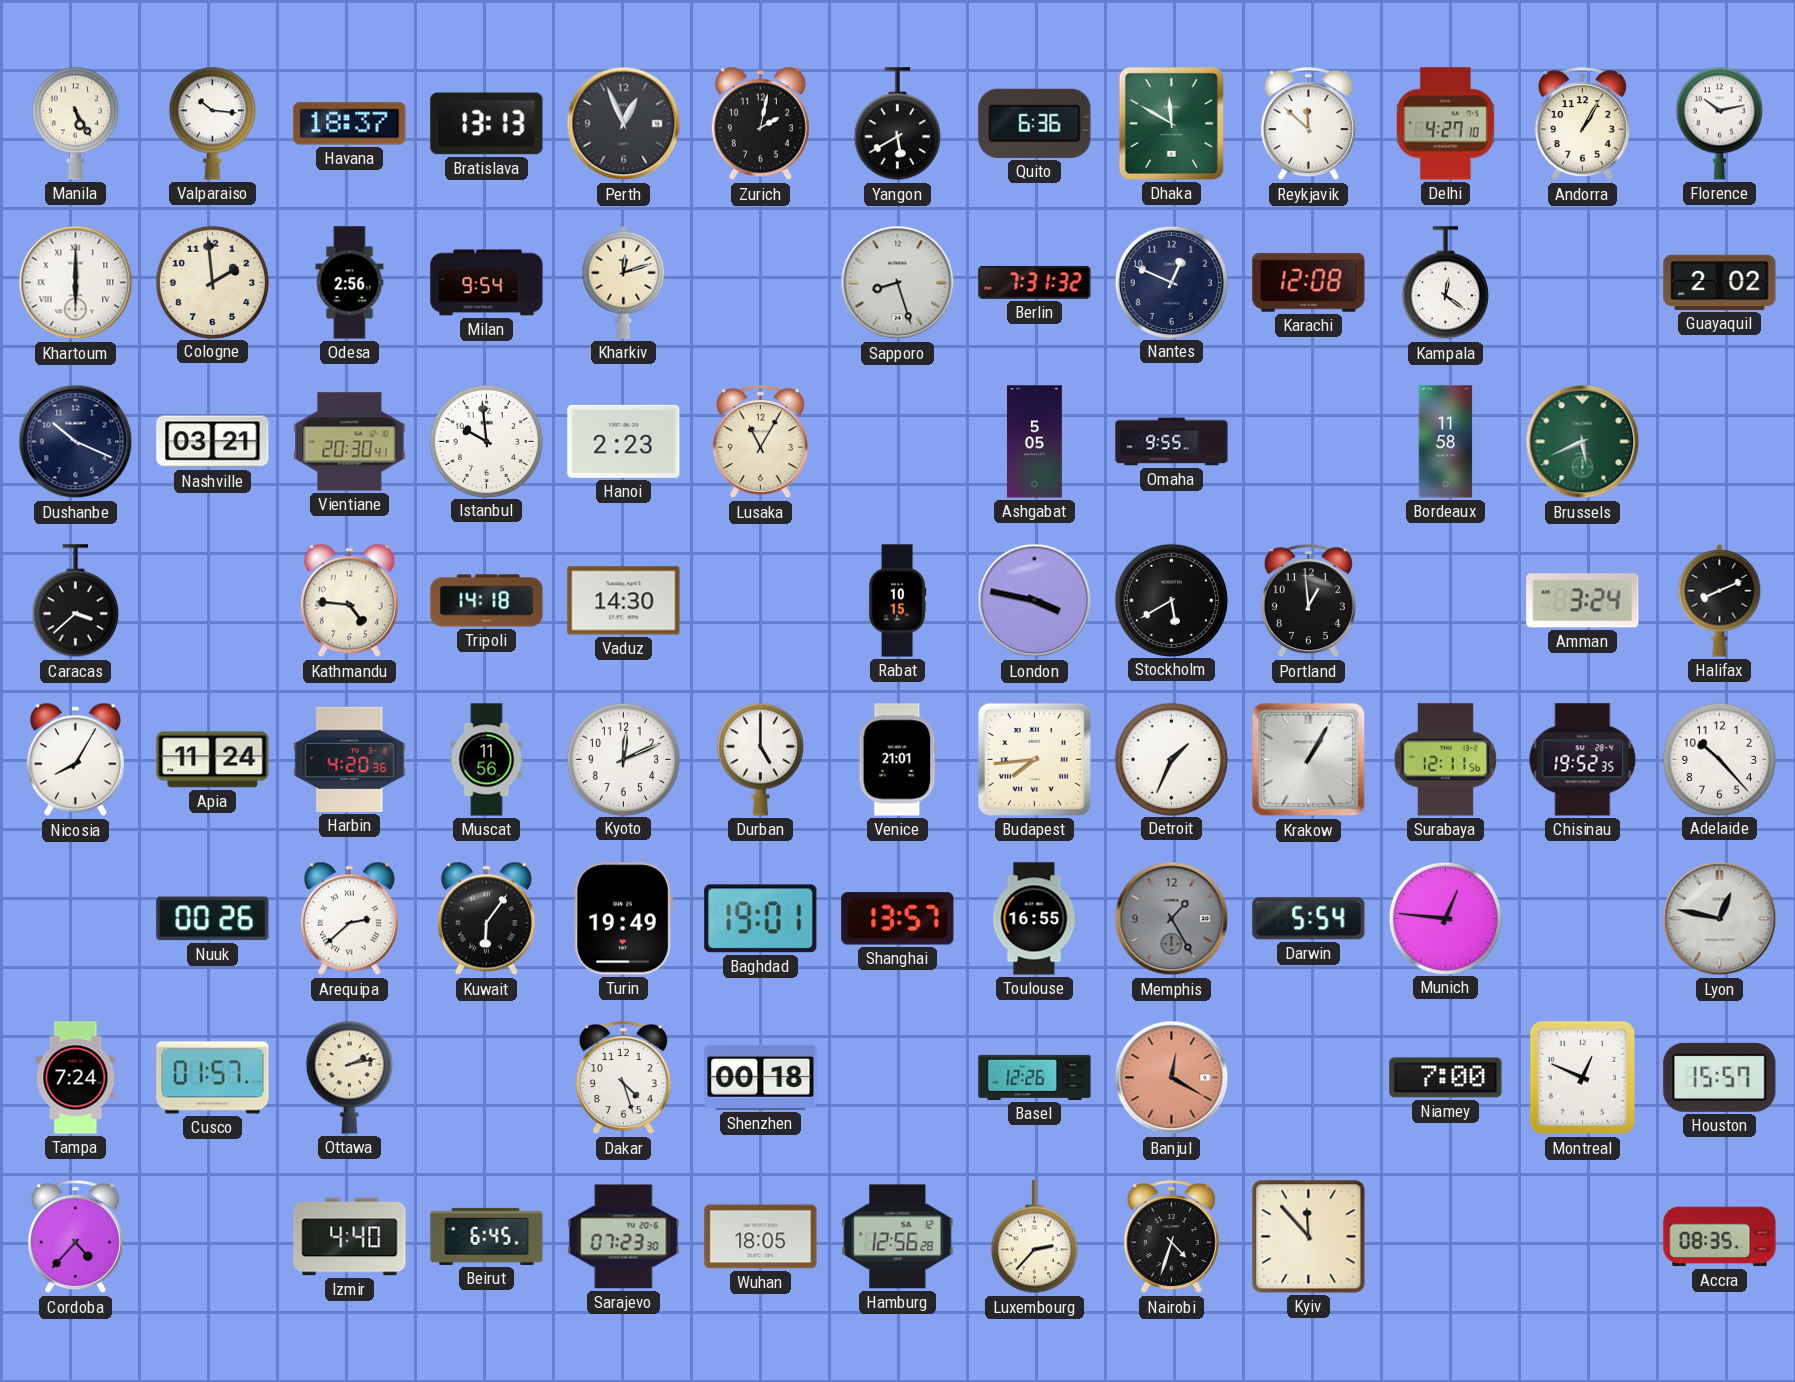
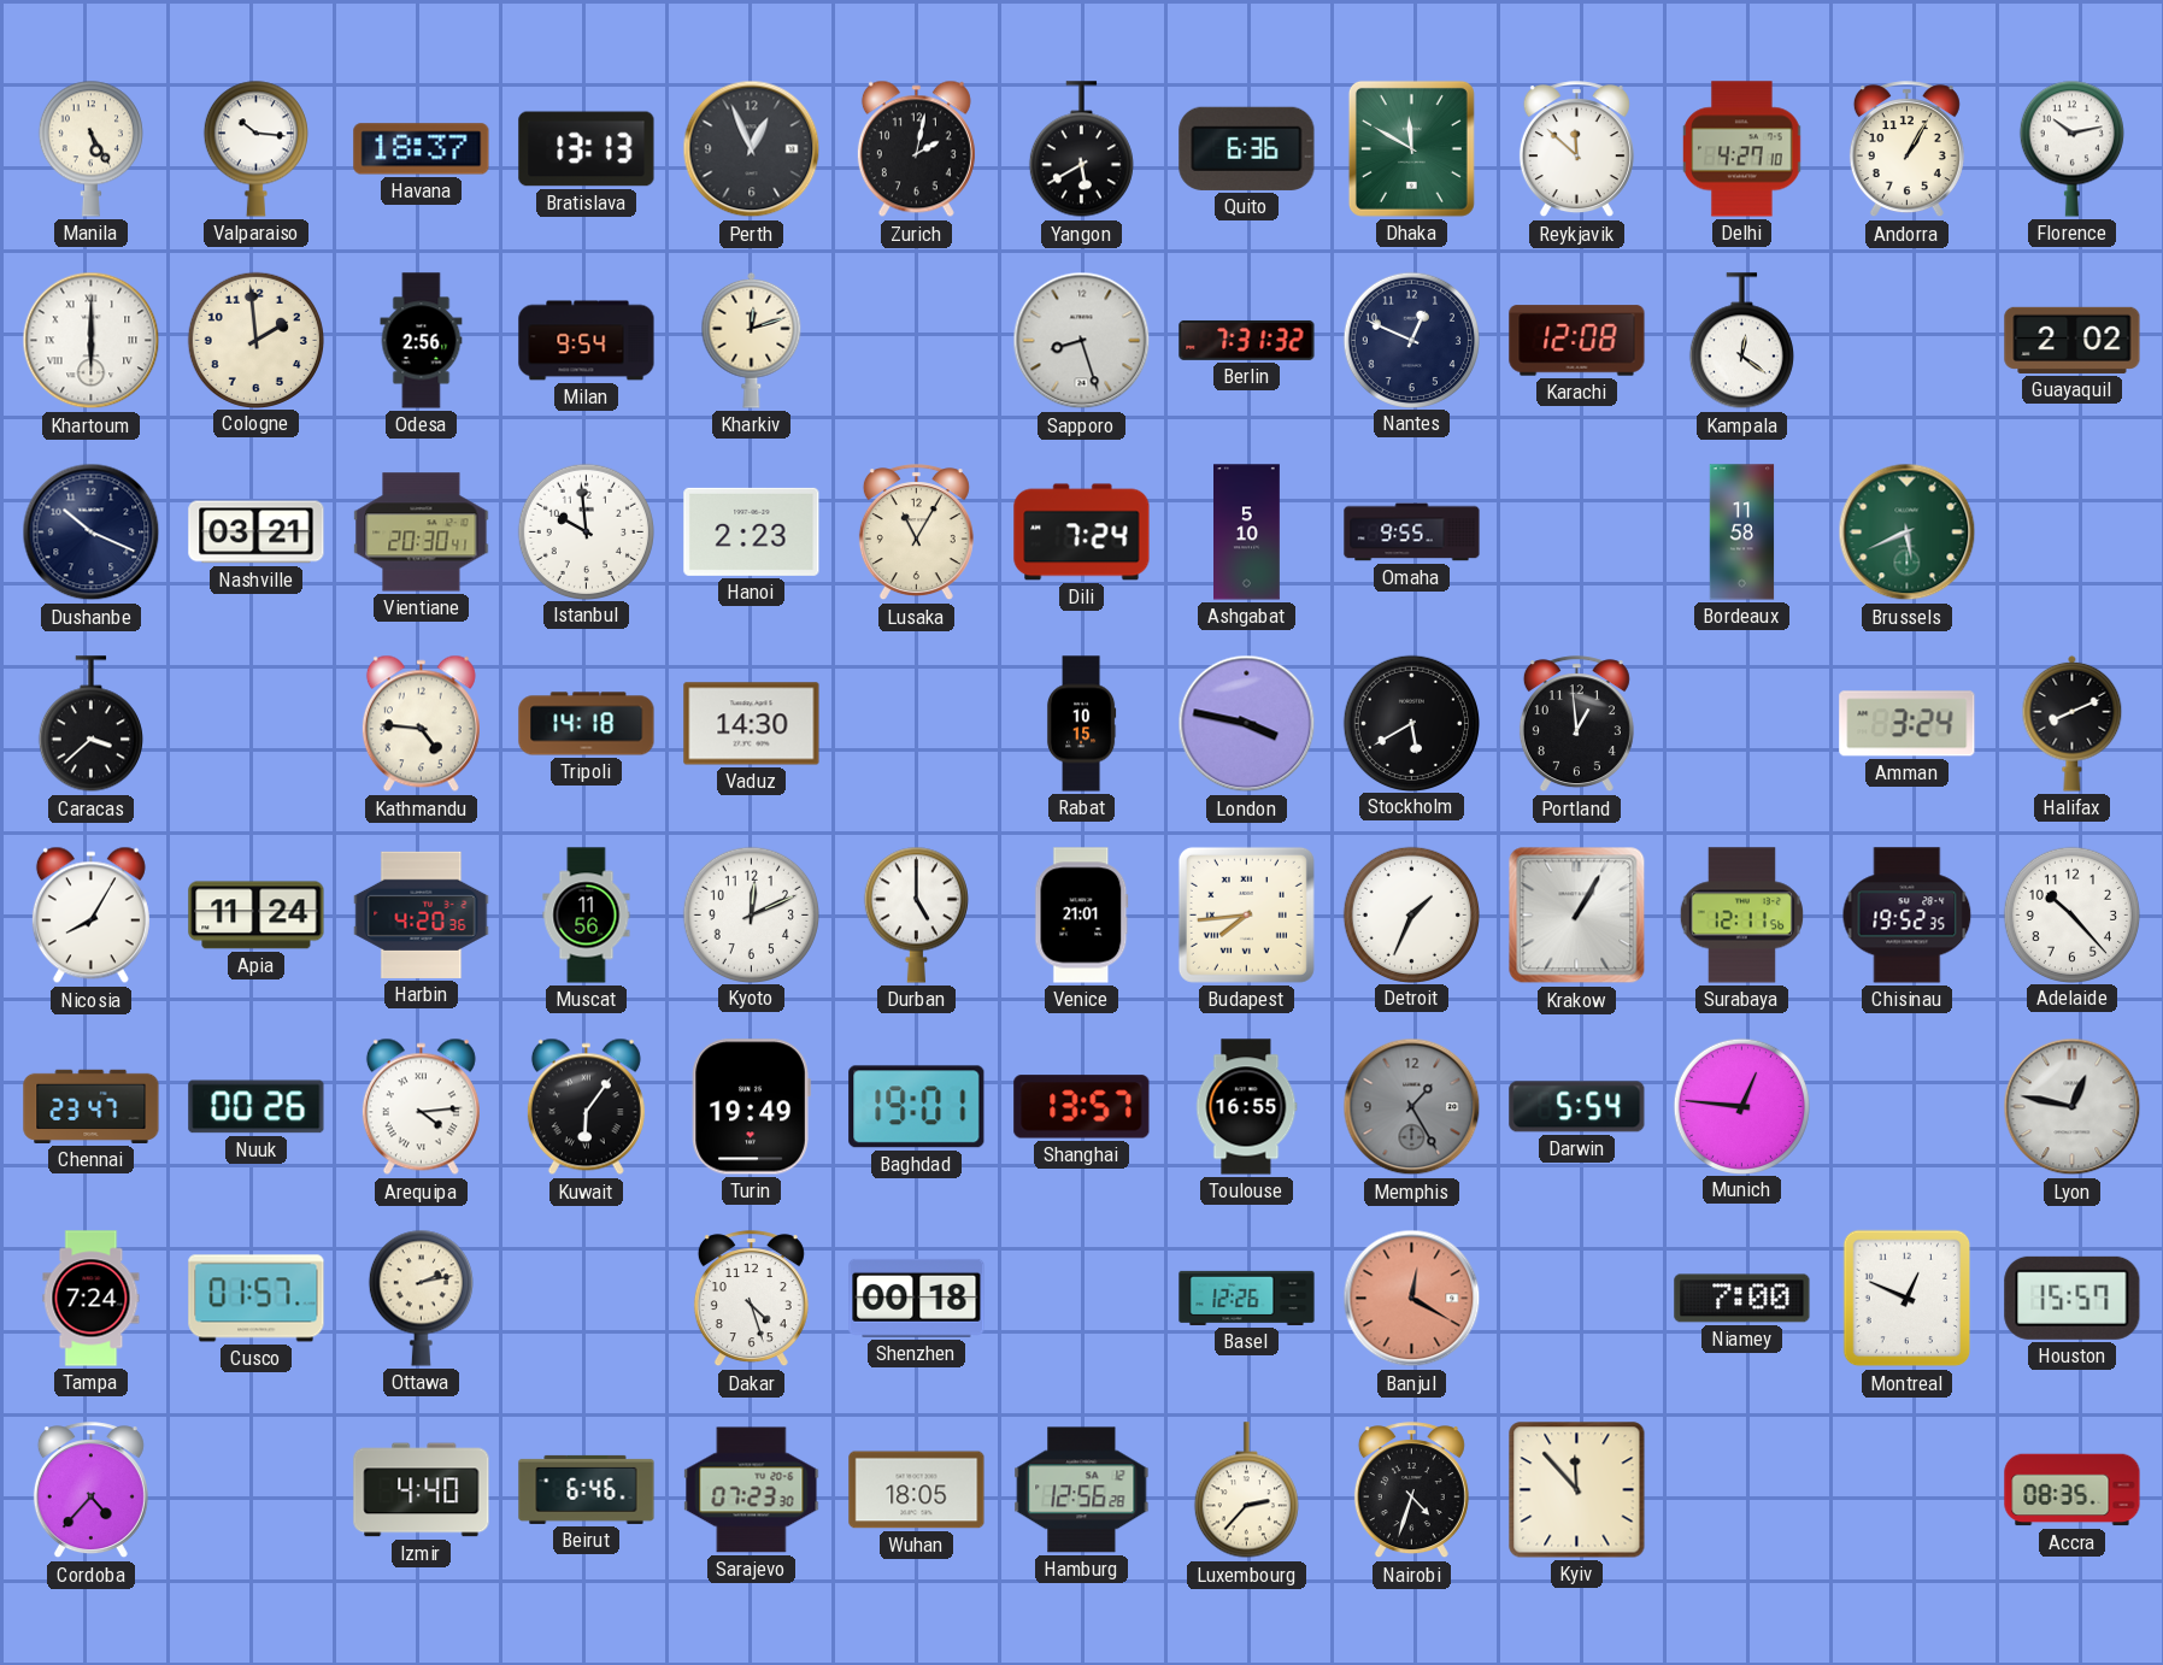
Dili: none -> 7:24
Ashgabat: 5:05 -> 5:10
Chennai: none -> 23:47
Arequipa: 2:38 -> 4:14
Beirut: 6:45 -> 6:46
